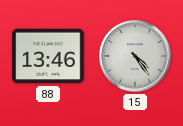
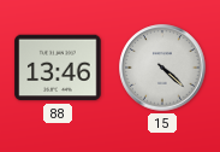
15: 4:24 -> 4:22
